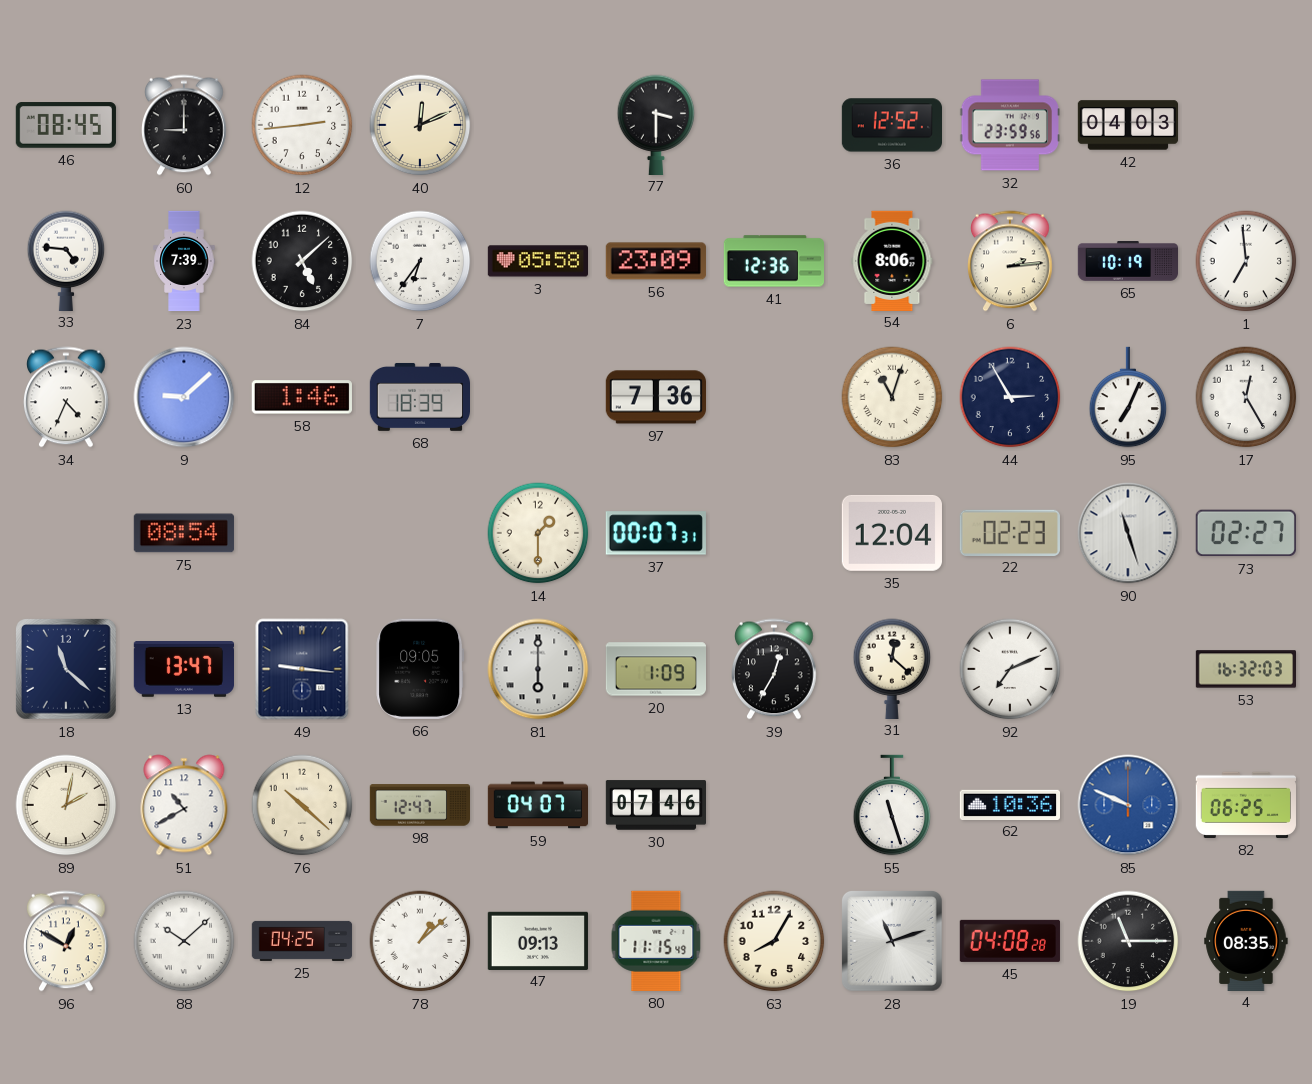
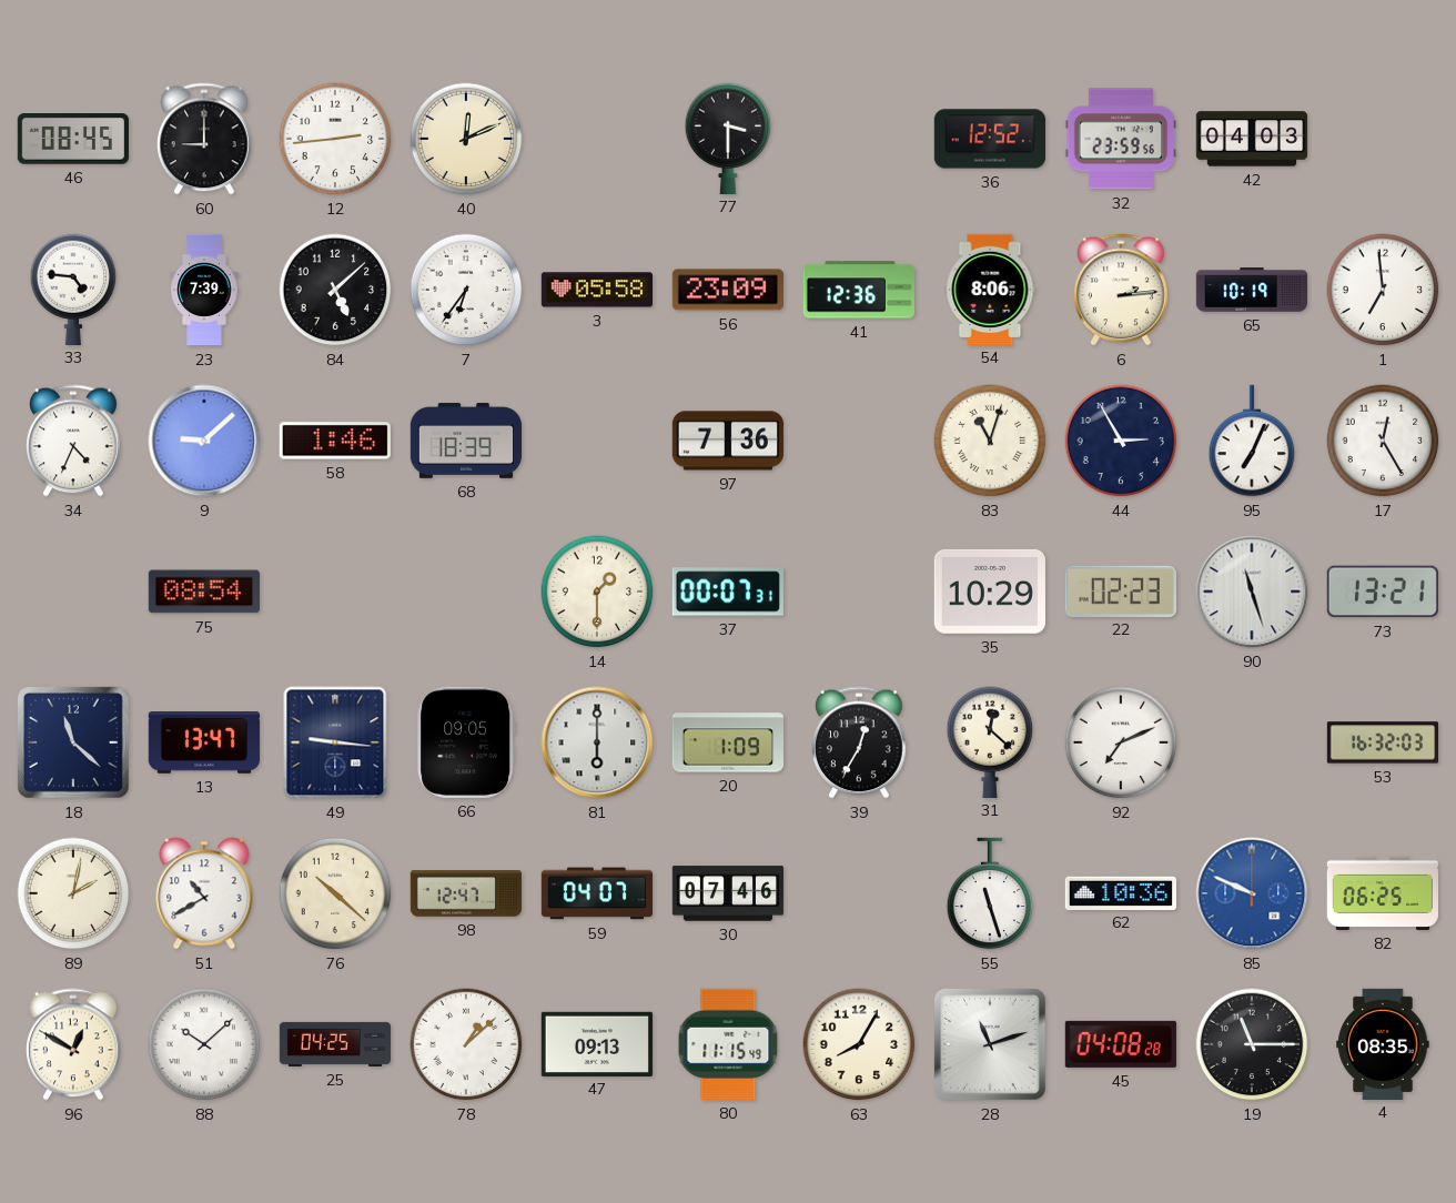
35: 12:04 -> 10:29
73: 02:27 -> 13:21
